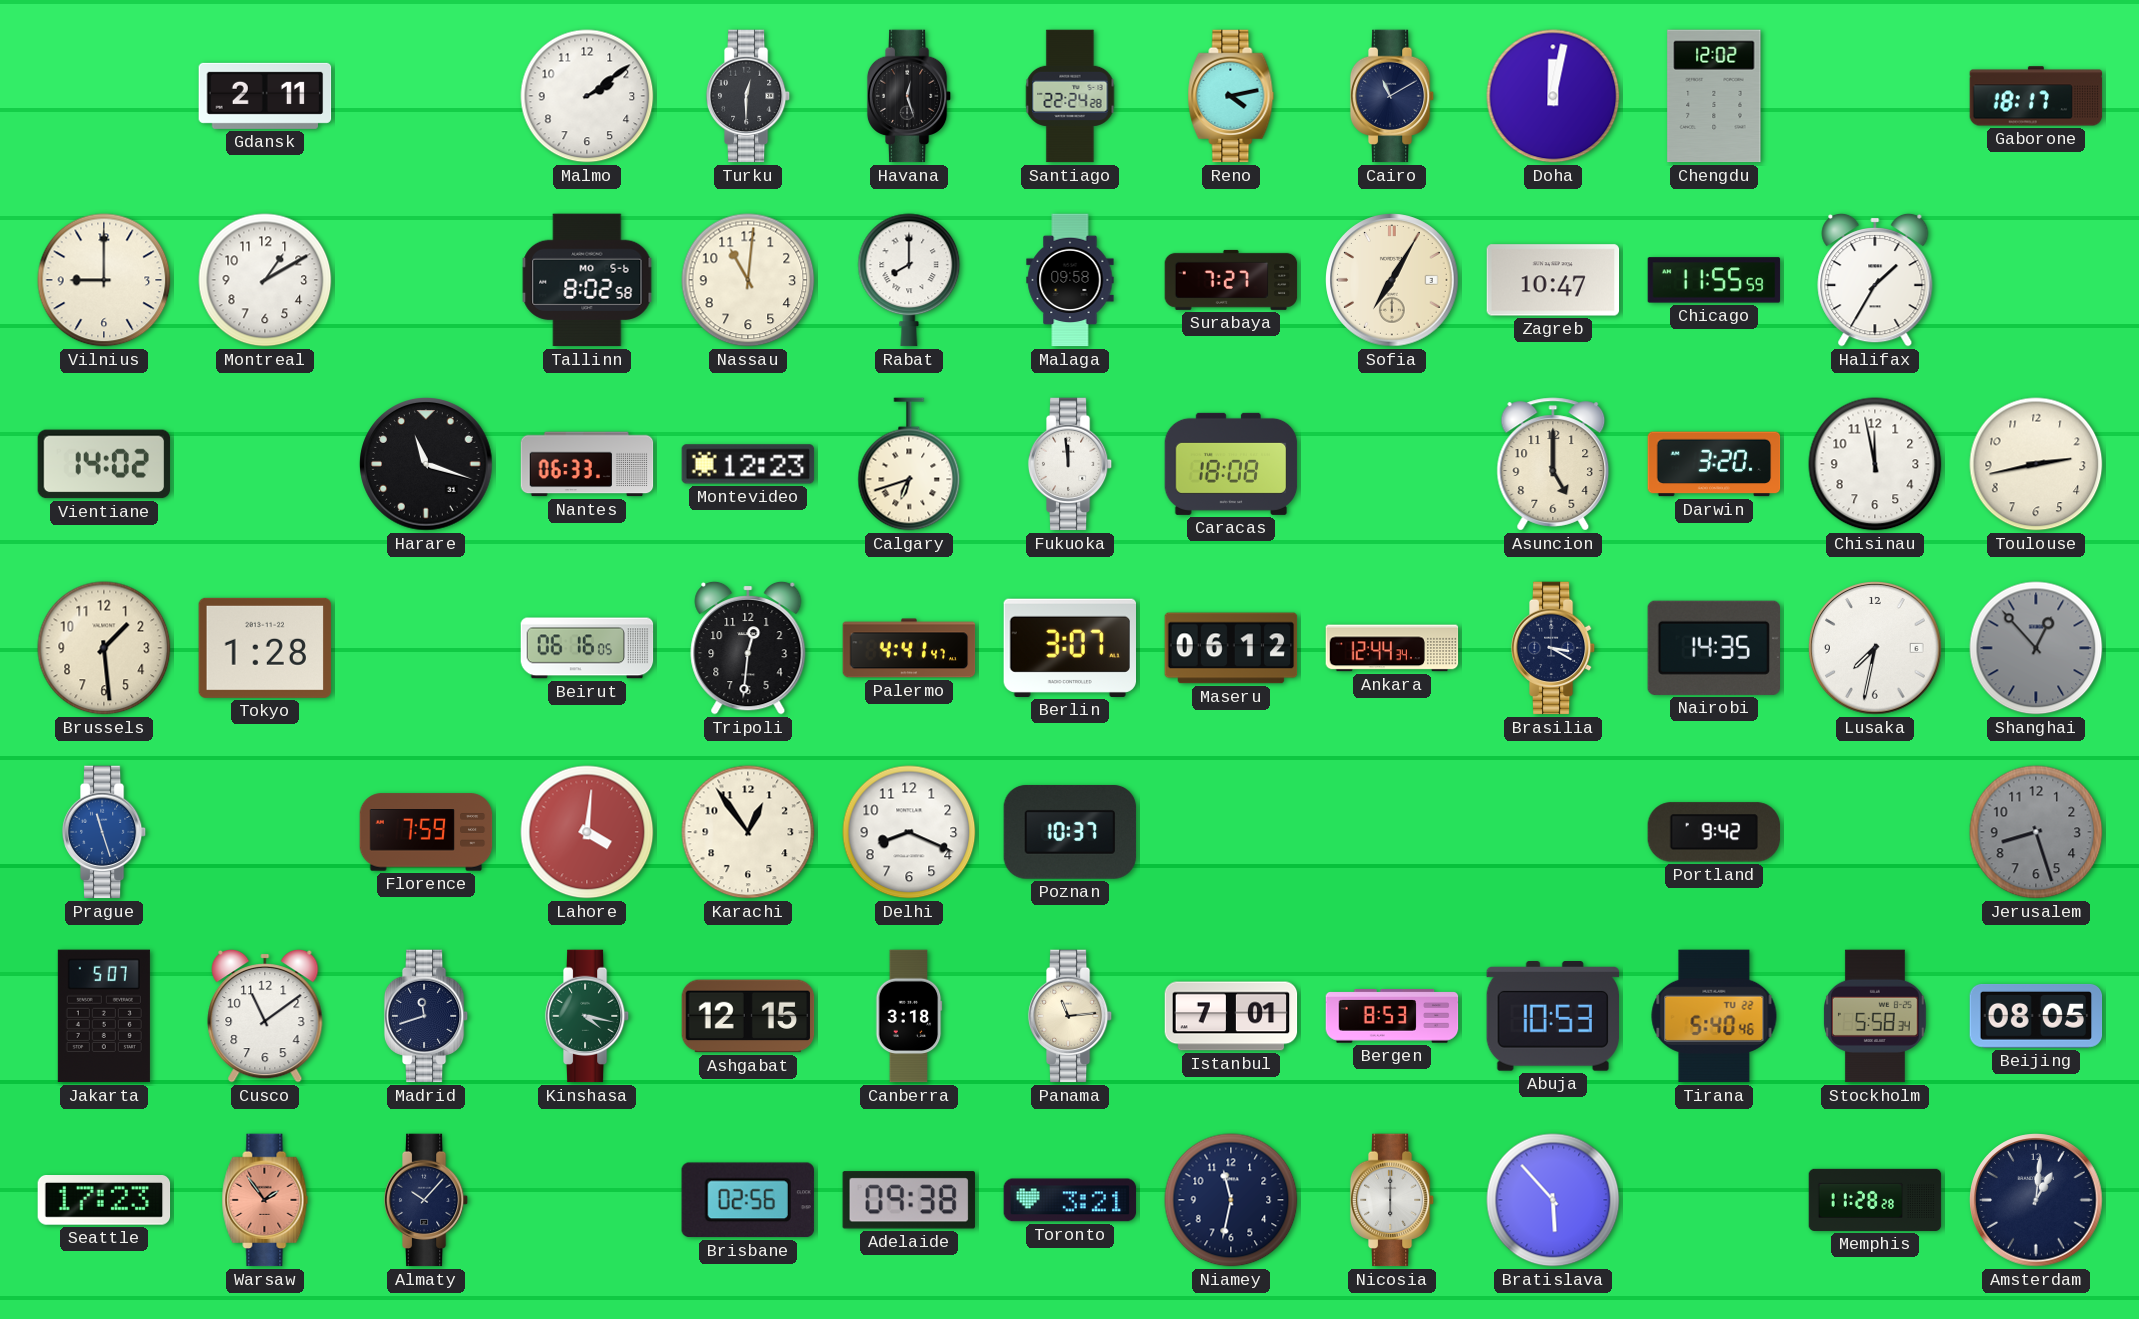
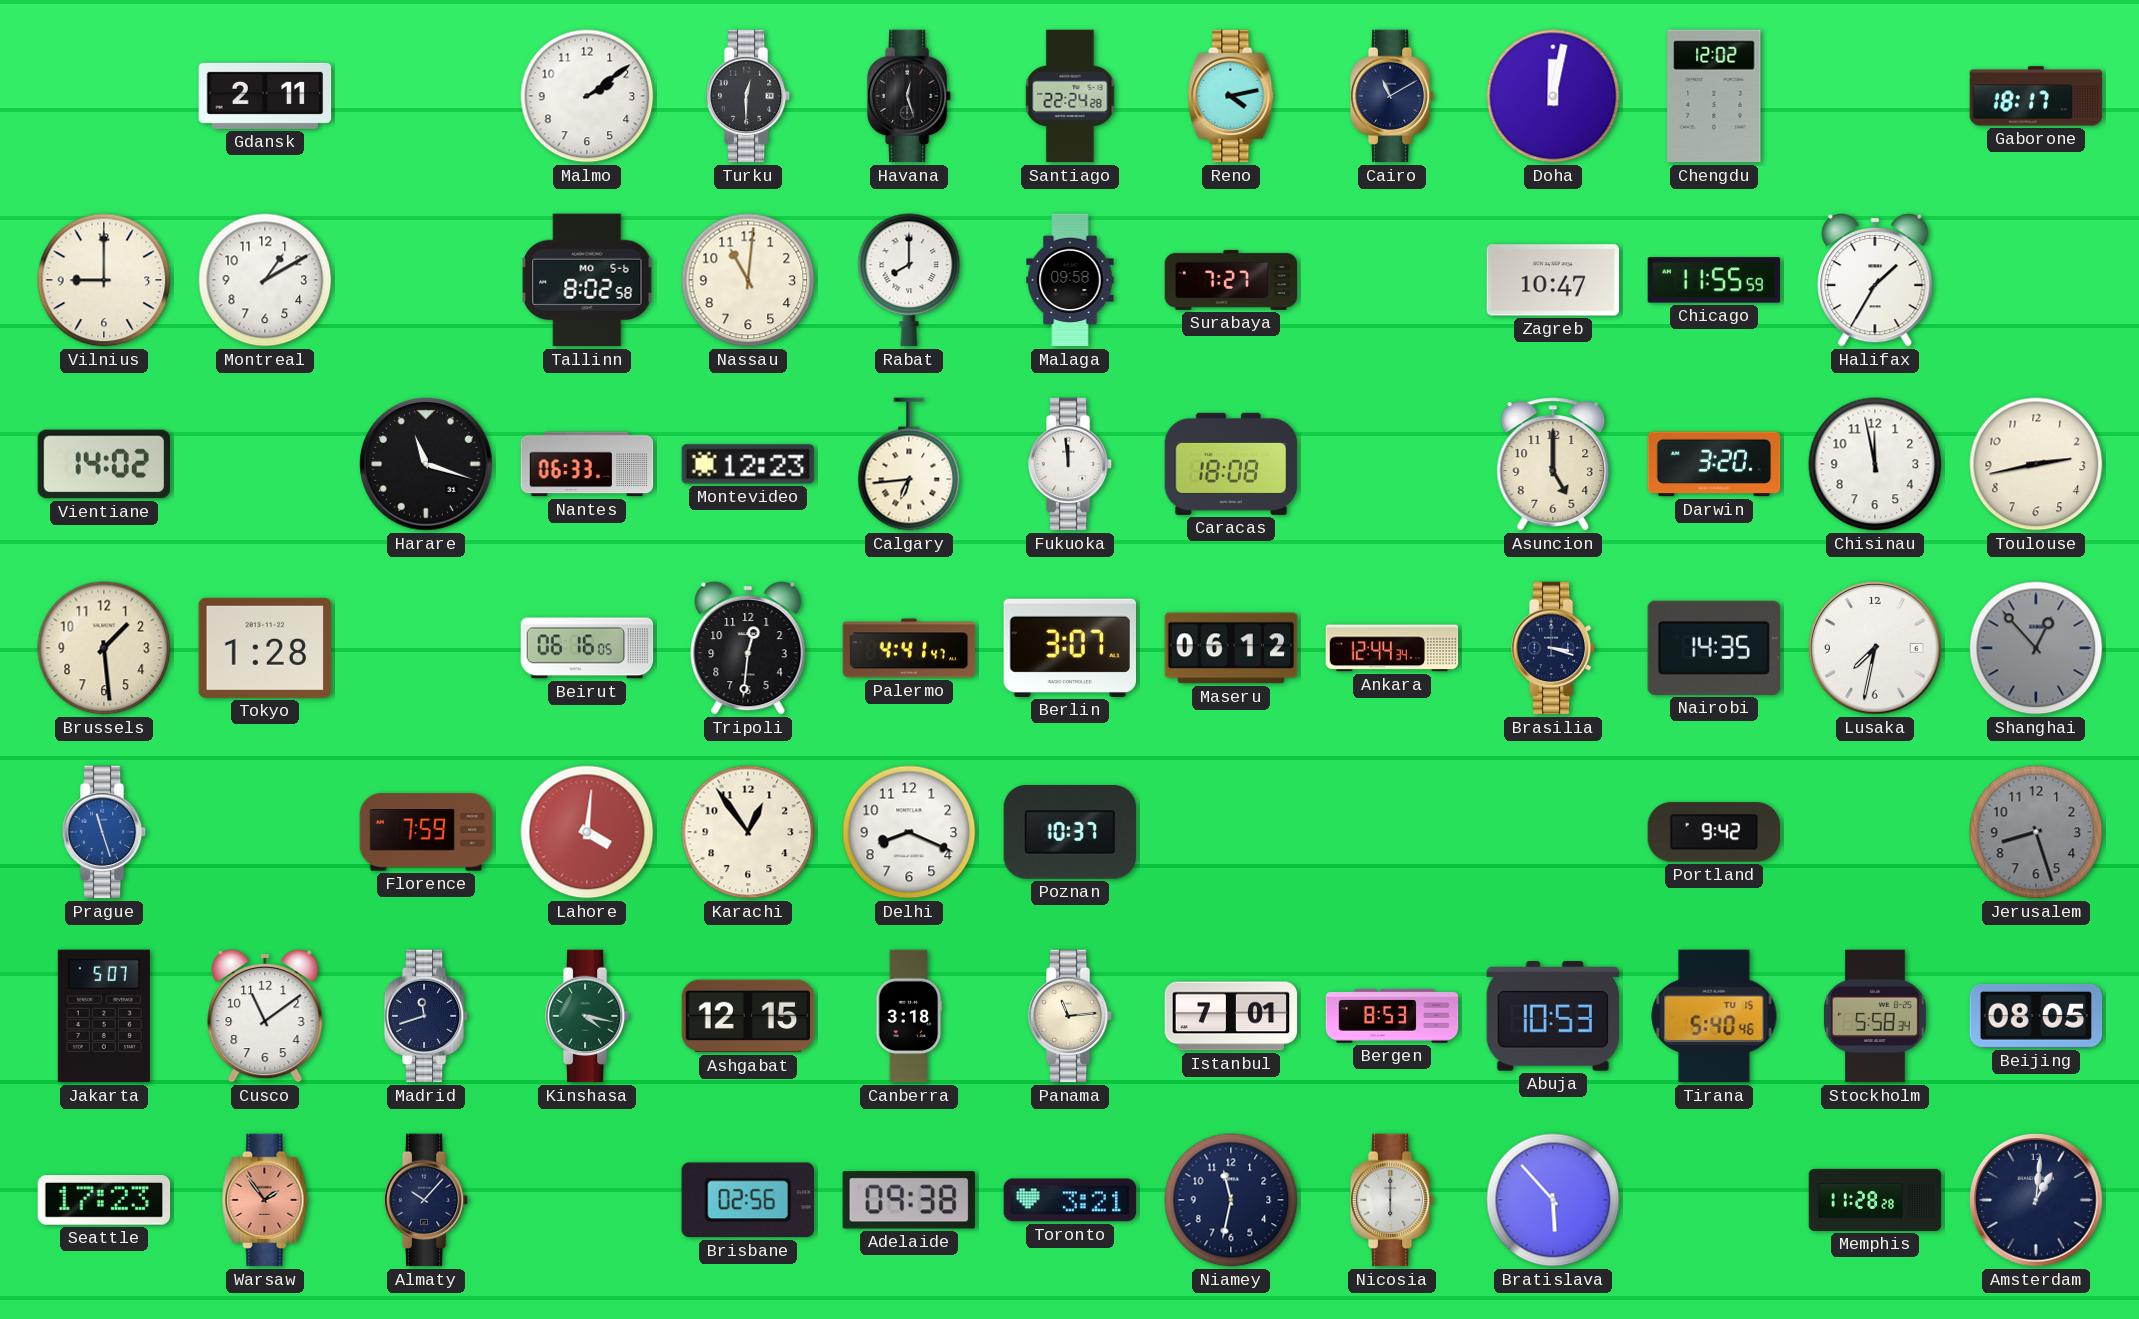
Sofia: 7:05 -> none
Calgary: 6:42 -> 6:44
Brasilia: 3:20 -> 3:18
Tirana date: TU 22 -> TU 15
